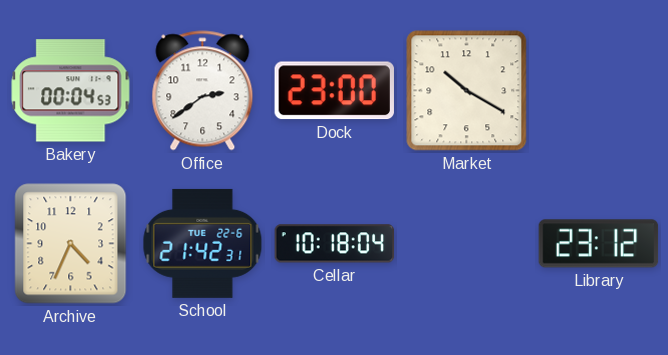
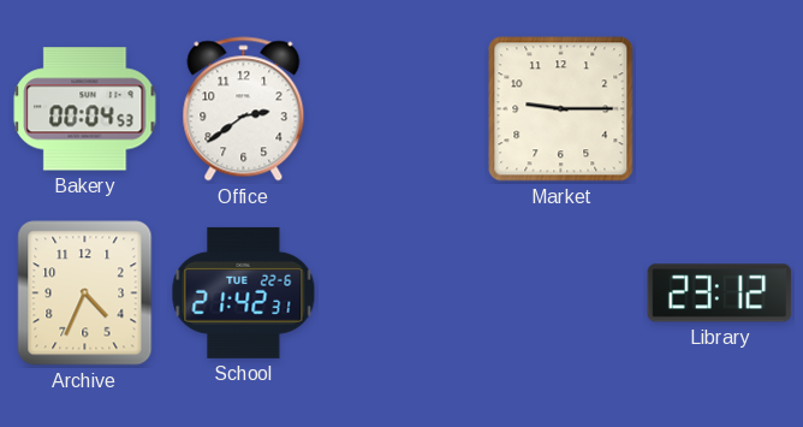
Dock: 23:00 -> none
Market: 10:20 -> 9:15
Cellar: 10:18 -> none
